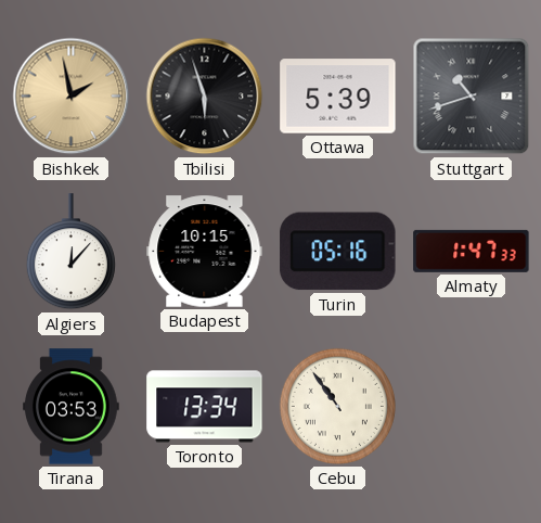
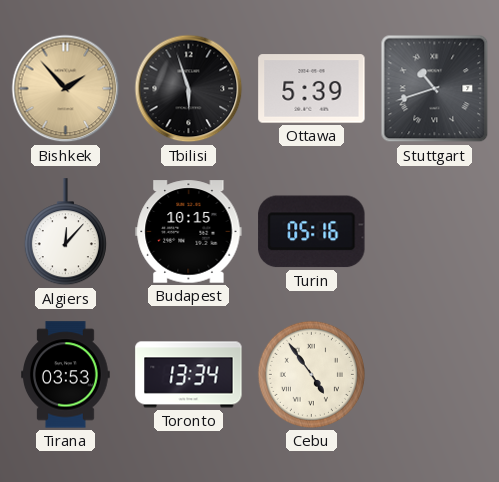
Bishkek: 1:58 -> 1:53
Almaty: 1:47 -> none
Cebu: 10:54 -> 4:54
